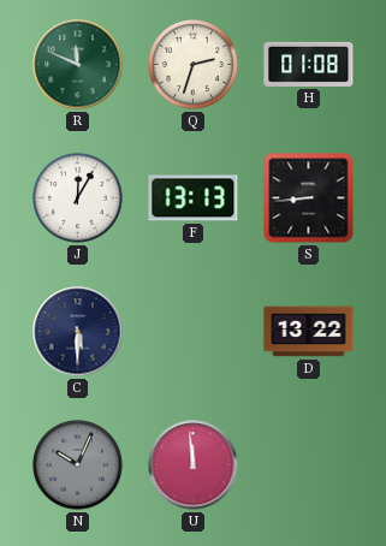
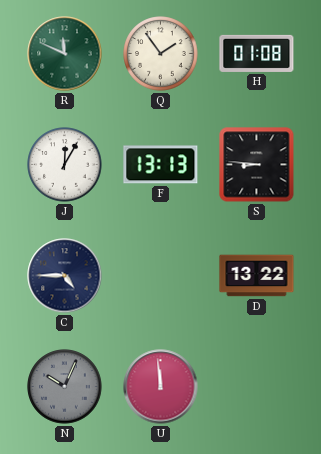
Q: 2:33 -> 1:54
S: 8:44 -> 8:46
C: 5:30 -> 4:45
